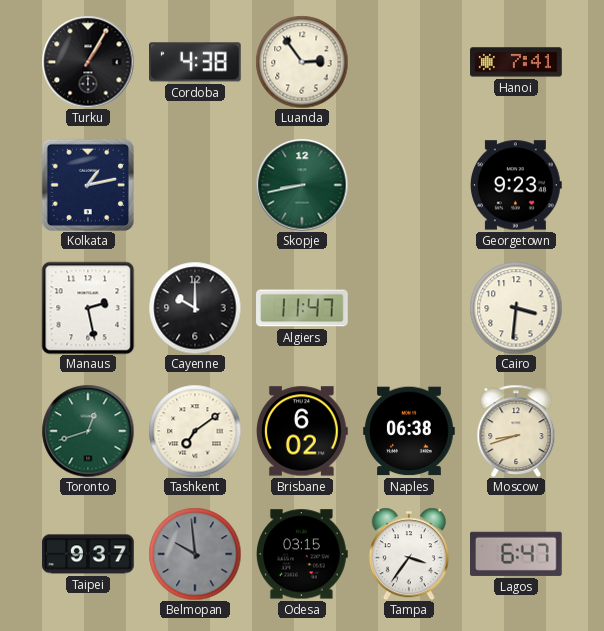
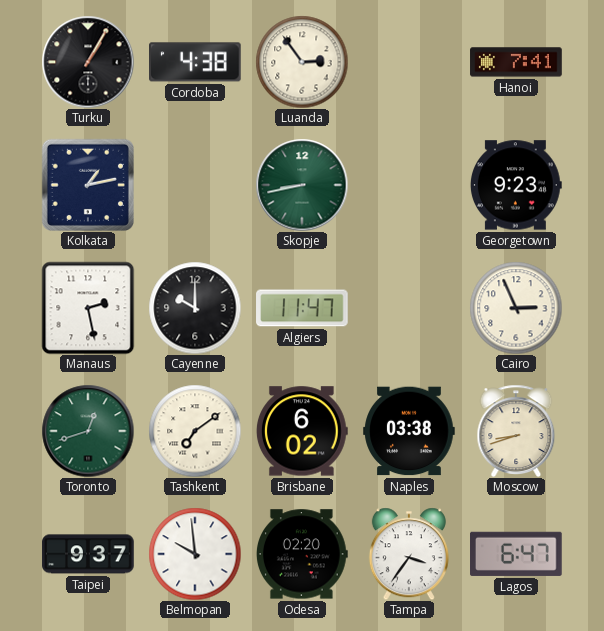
Cairo: 3:31 -> 2:56
Naples: 06:38 -> 03:38
Belmopan dial: grey -> white
Odesa: 03:15 -> 02:20
